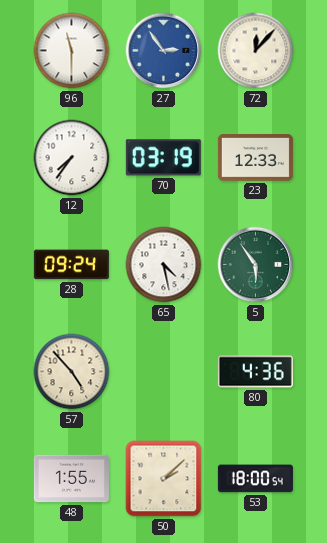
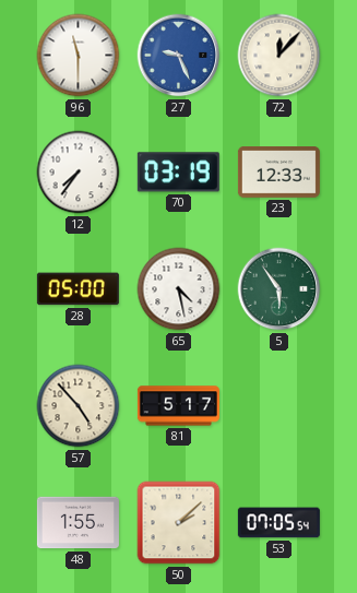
27: 2:54 -> 9:26
28: 09:24 -> 05:00
81: none -> 5:17
80: 4:36 -> none
53: 18:00 -> 07:05
